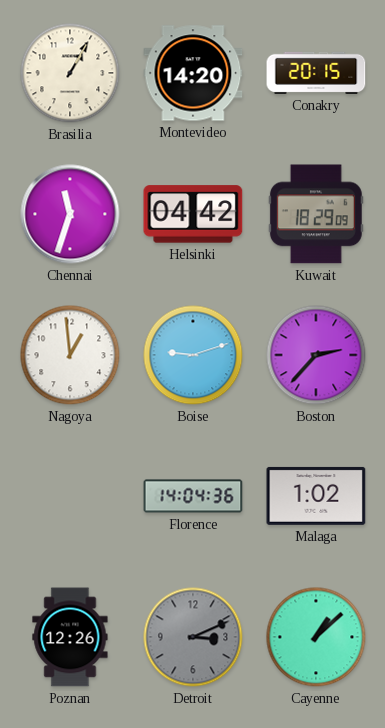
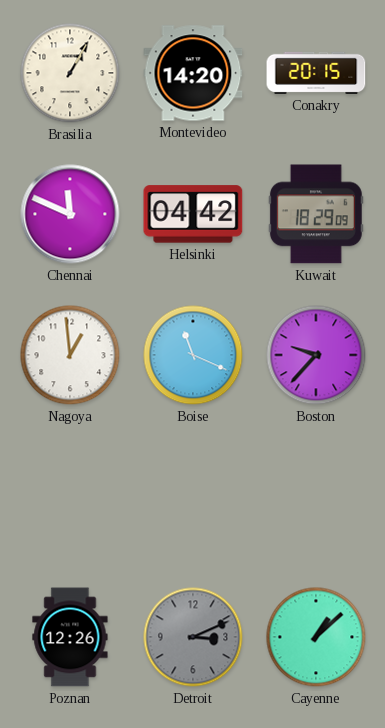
Chennai: 11:33 -> 11:49
Boise: 9:12 -> 11:19
Boston: 2:37 -> 9:37
Florence: 14:04 -> none
Malaga: 1:02 -> none
